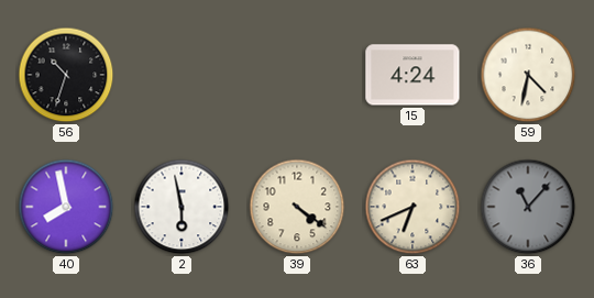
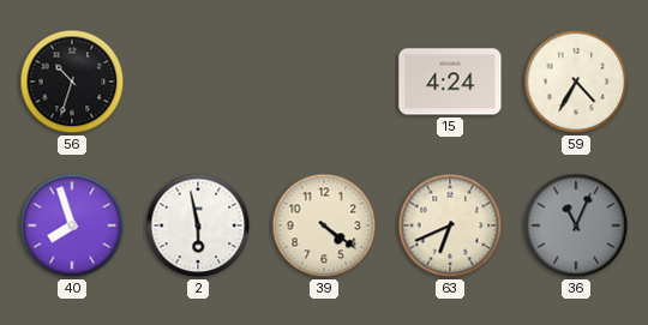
59: 4:32 -> 4:35
40: 7:58 -> 7:57
36: 11:07 -> 11:04
